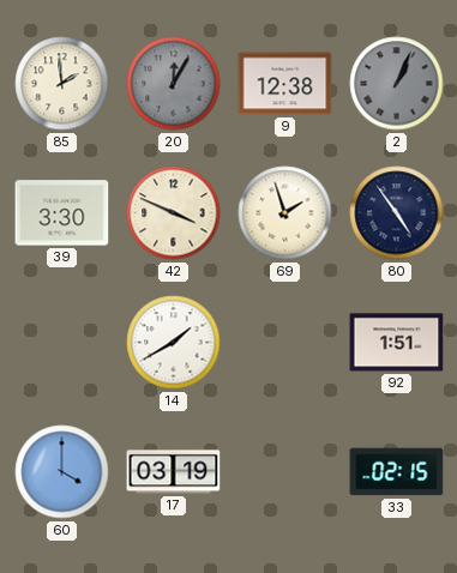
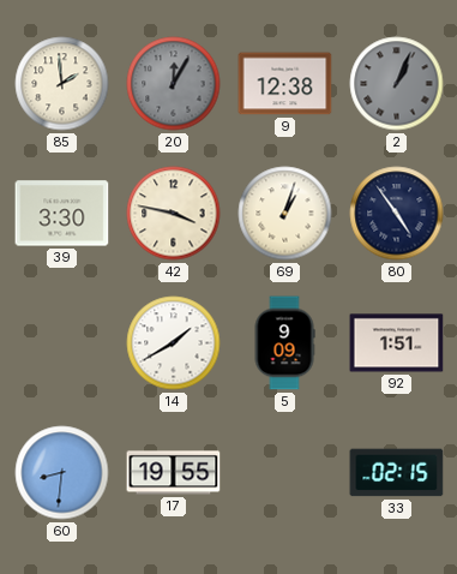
42: 3:49 -> 3:47
69: 1:57 -> 1:03
5: none -> 9:09
60: 4:00 -> 8:31
17: 03:19 -> 19:55
